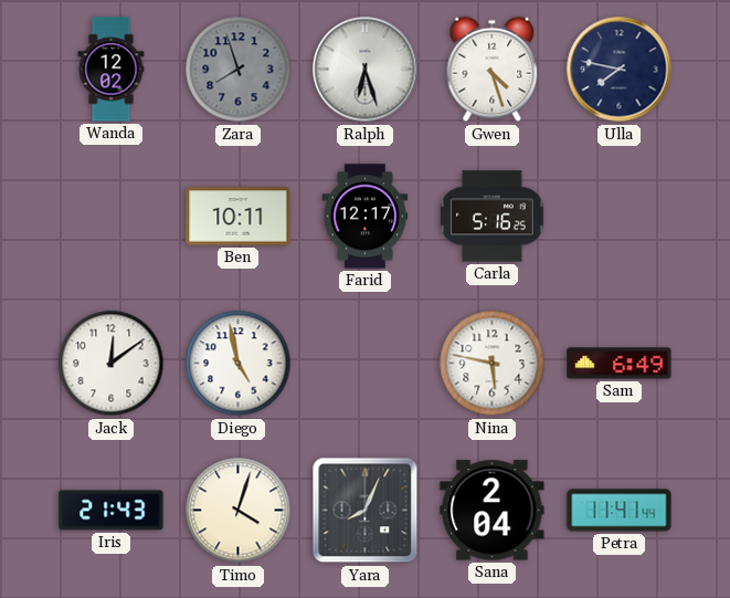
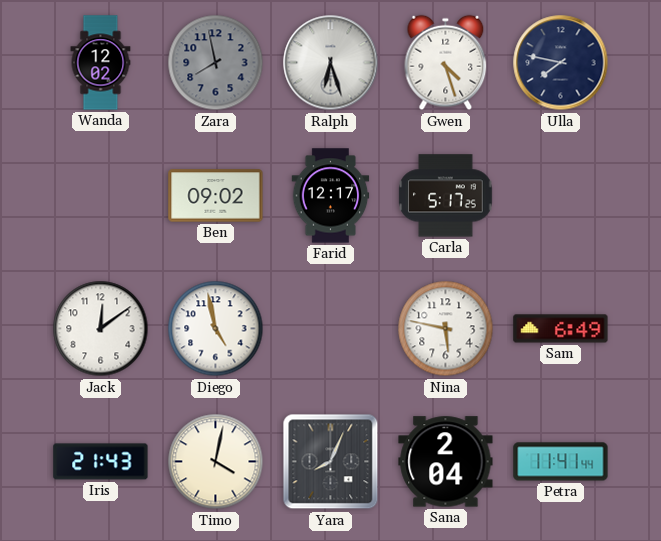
Zara: 7:57 -> 7:58
Ben: 10:11 -> 09:02
Carla: 5:16 -> 5:17
Timo: 4:03 -> 4:02
